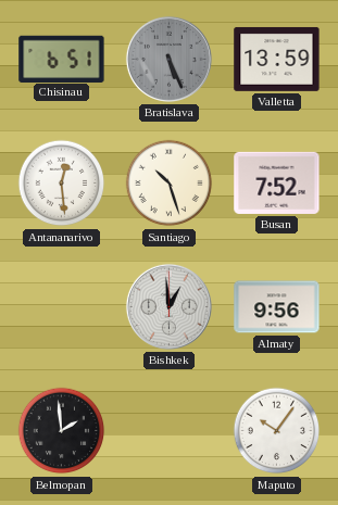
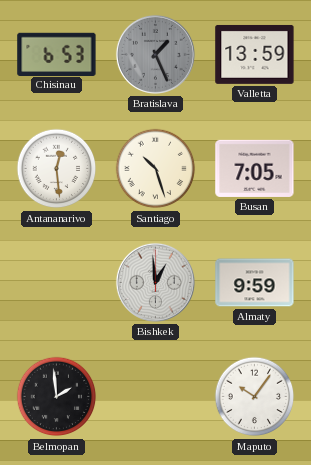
Chisinau: 6:51 -> 6:53
Bratislava: 5:26 -> 1:26
Busan: 7:52 -> 7:05
Almaty: 9:56 -> 9:59
